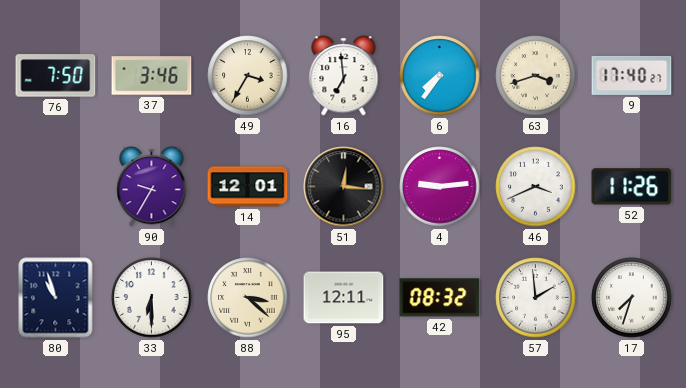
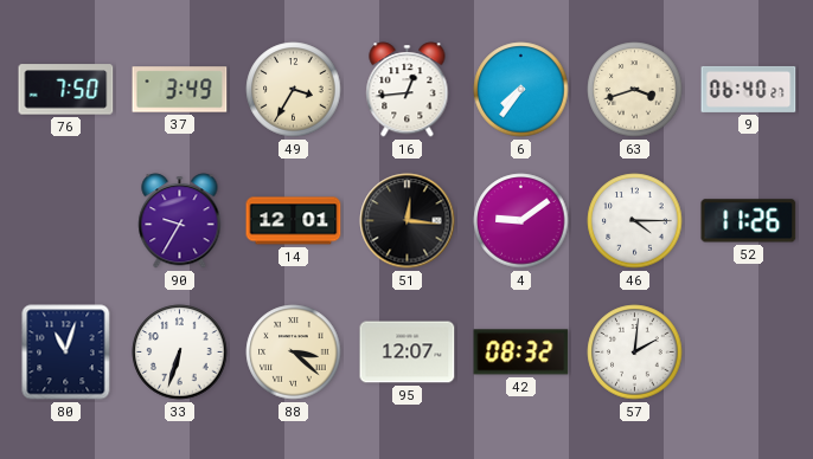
37: 3:46 -> 3:49
16: 6:59 -> 12:44
9: 17:40 -> 06:40
4: 9:14 -> 9:09
46: 3:41 -> 4:15
80: 10:57 -> 11:03
33: 6:30 -> 6:33
95: 12:11 -> 12:07
57: 1:59 -> 2:01
17: 7:33 -> none
